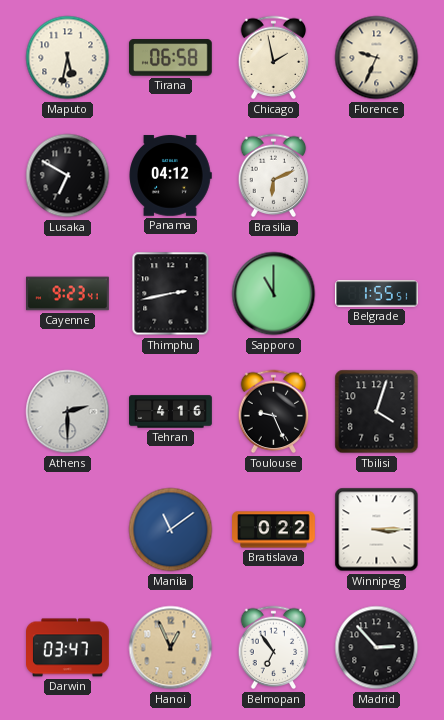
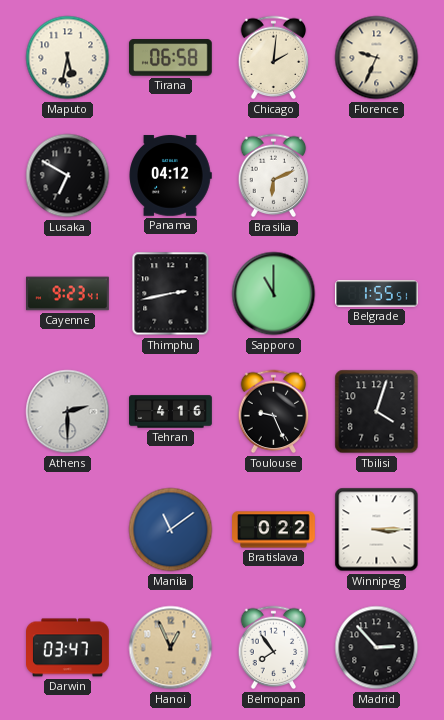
Chicago: 1:58 -> 2:01
Belmopan: 6:54 -> 7:54
